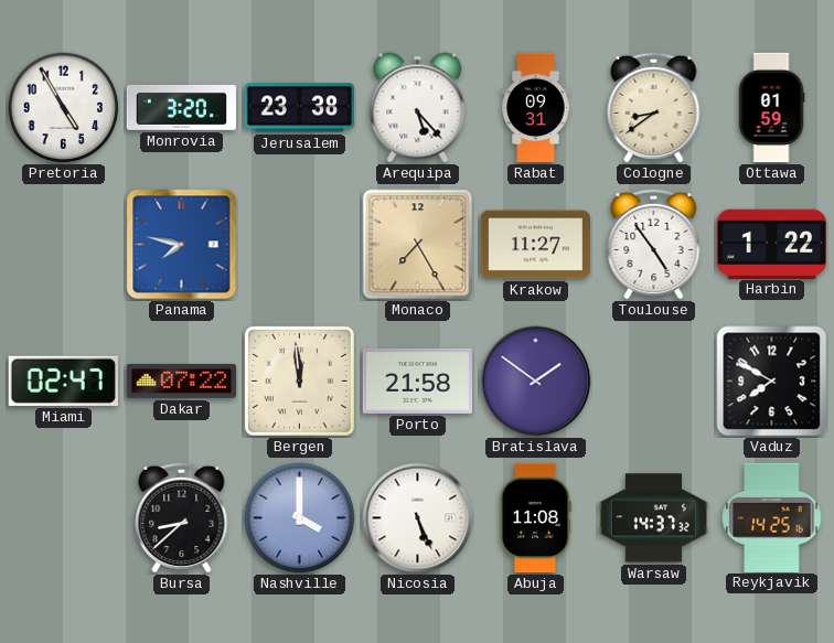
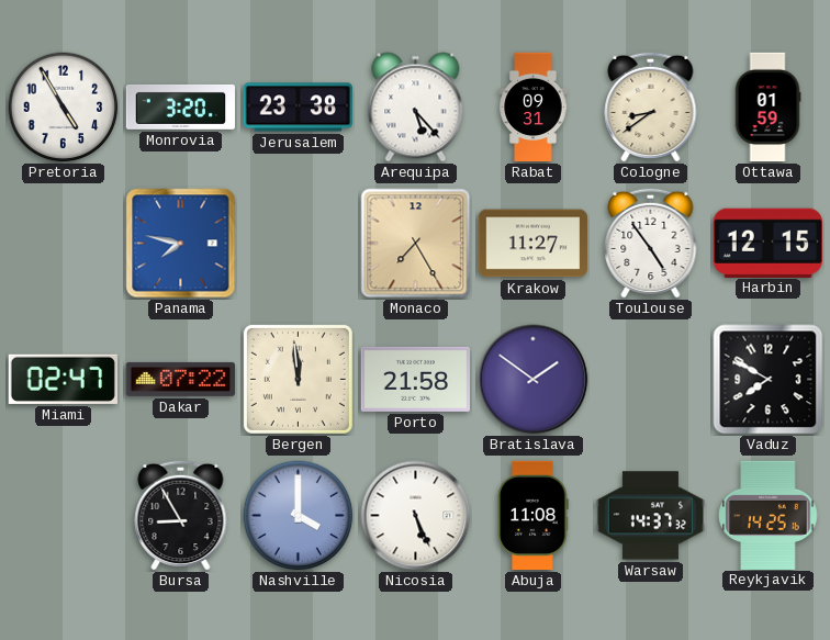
Harbin: 1:22 -> 12:15
Bursa: 8:38 -> 8:55
